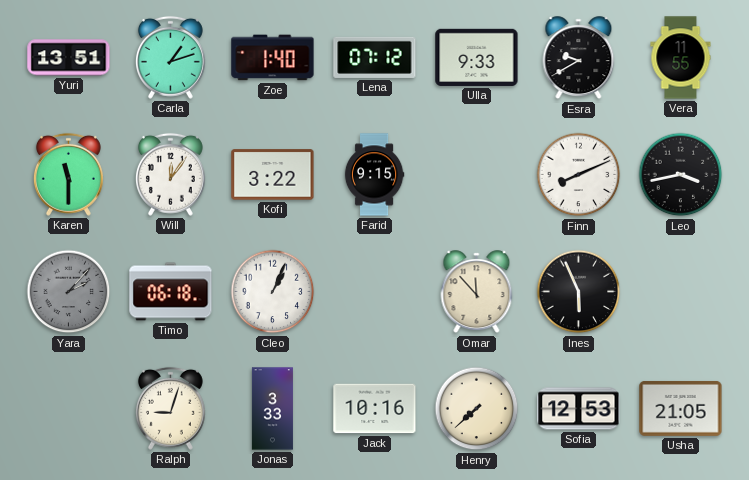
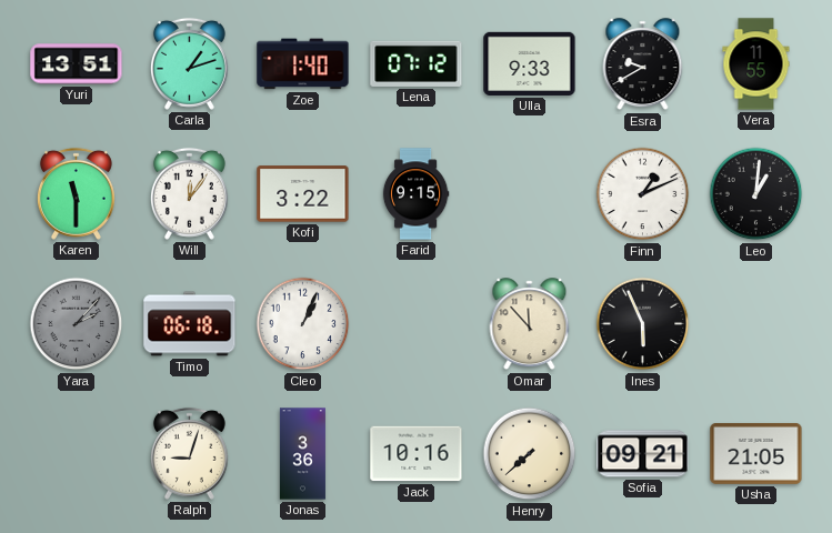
Finn: 8:11 -> 1:11
Leo: 3:43 -> 1:01
Jonas: 3:33 -> 3:36
Sofia: 12:53 -> 09:21
